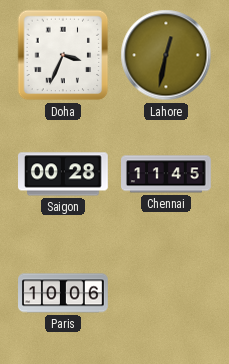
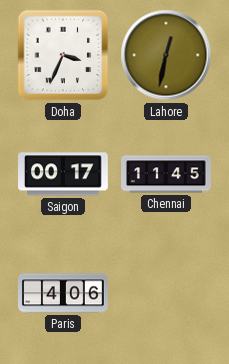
Saigon: 00:28 -> 00:17
Paris: 10:06 -> 4:06
